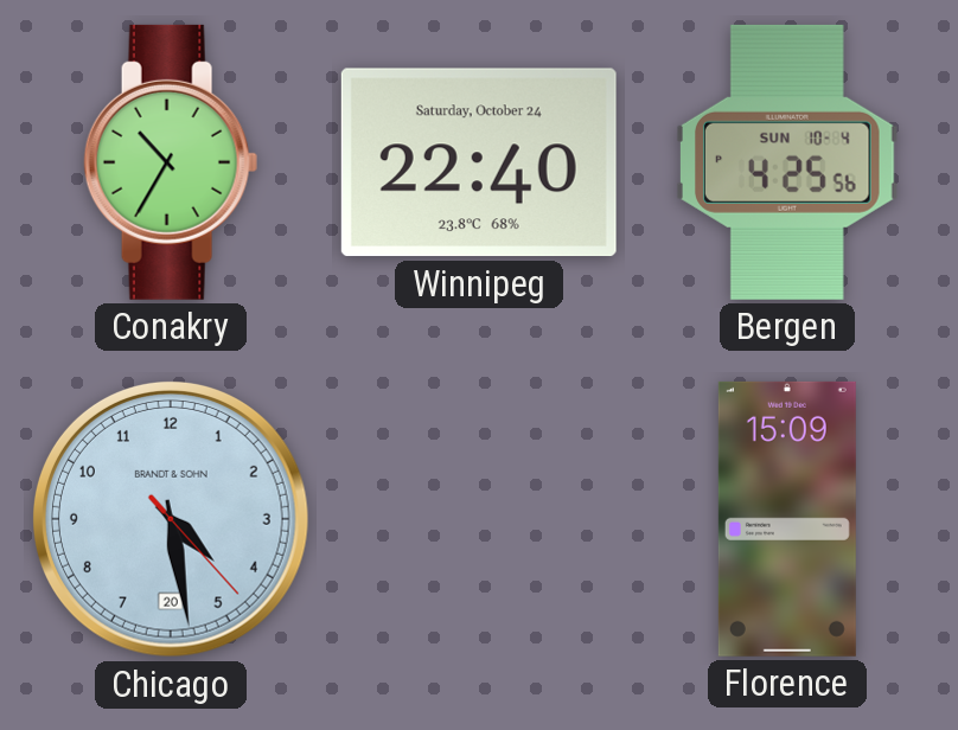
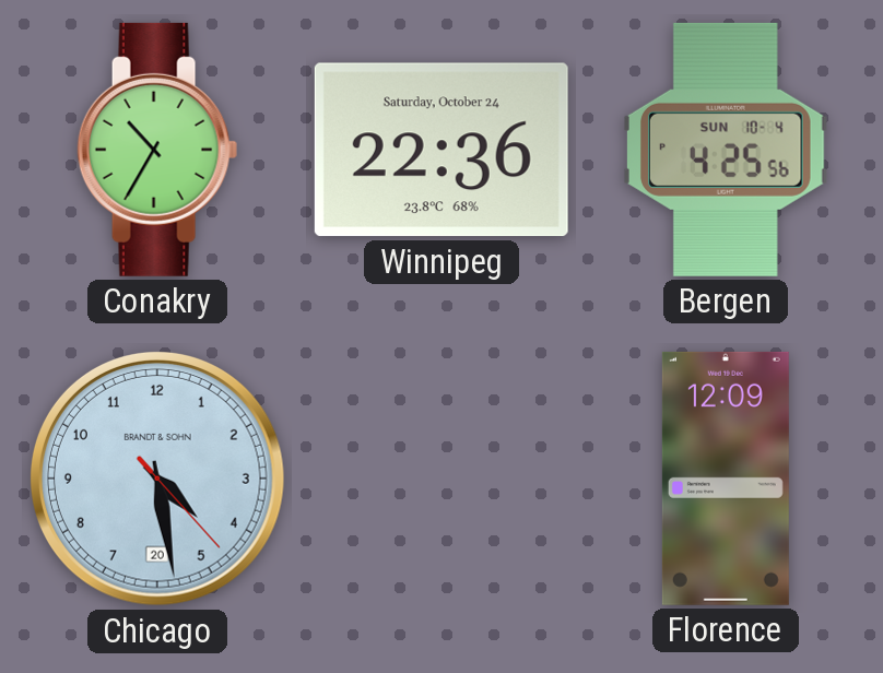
Winnipeg: 22:40 -> 22:36
Florence: 15:09 -> 12:09
